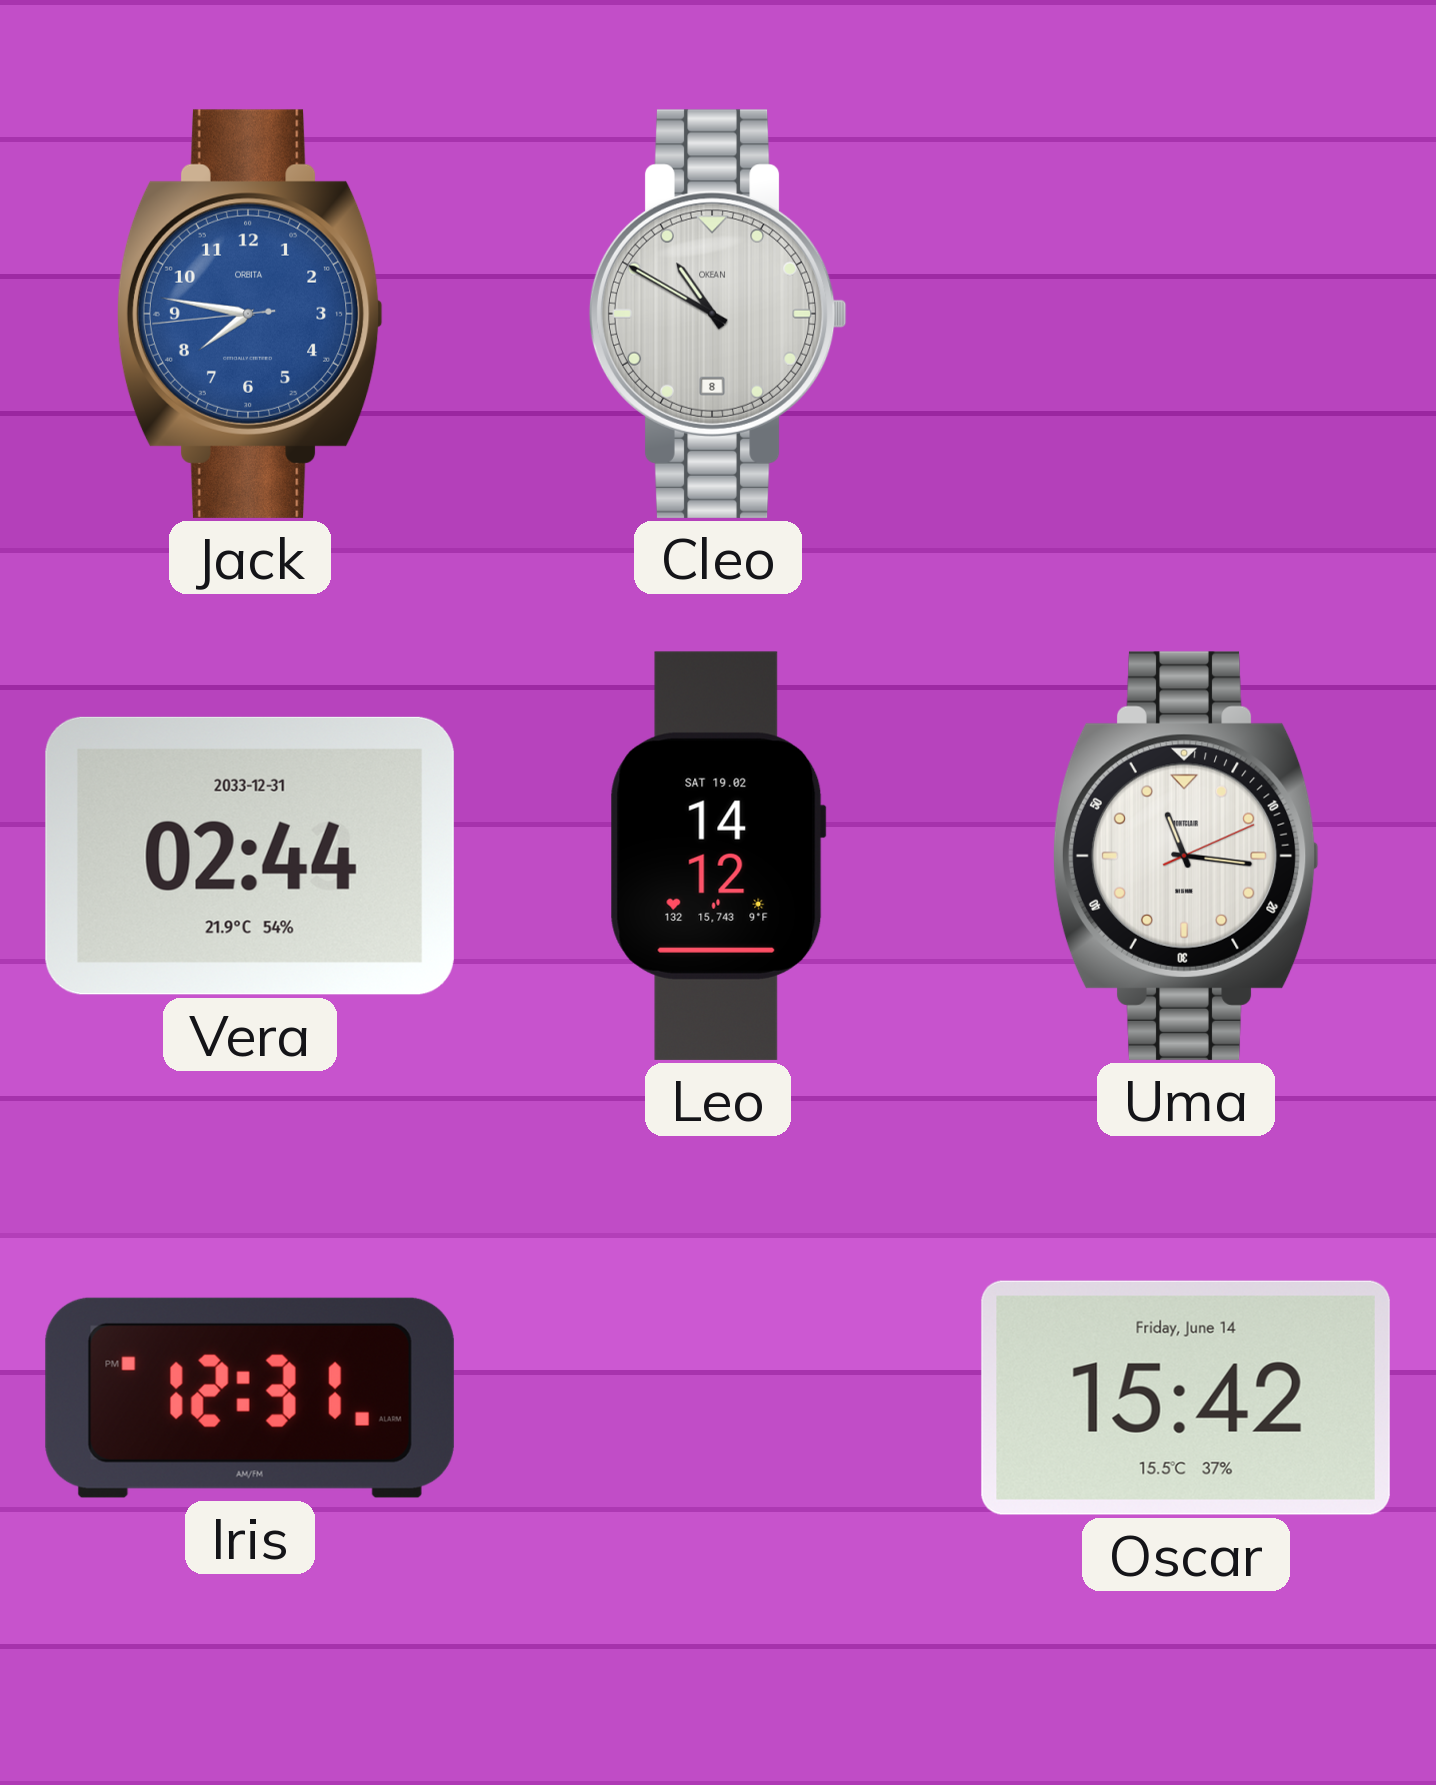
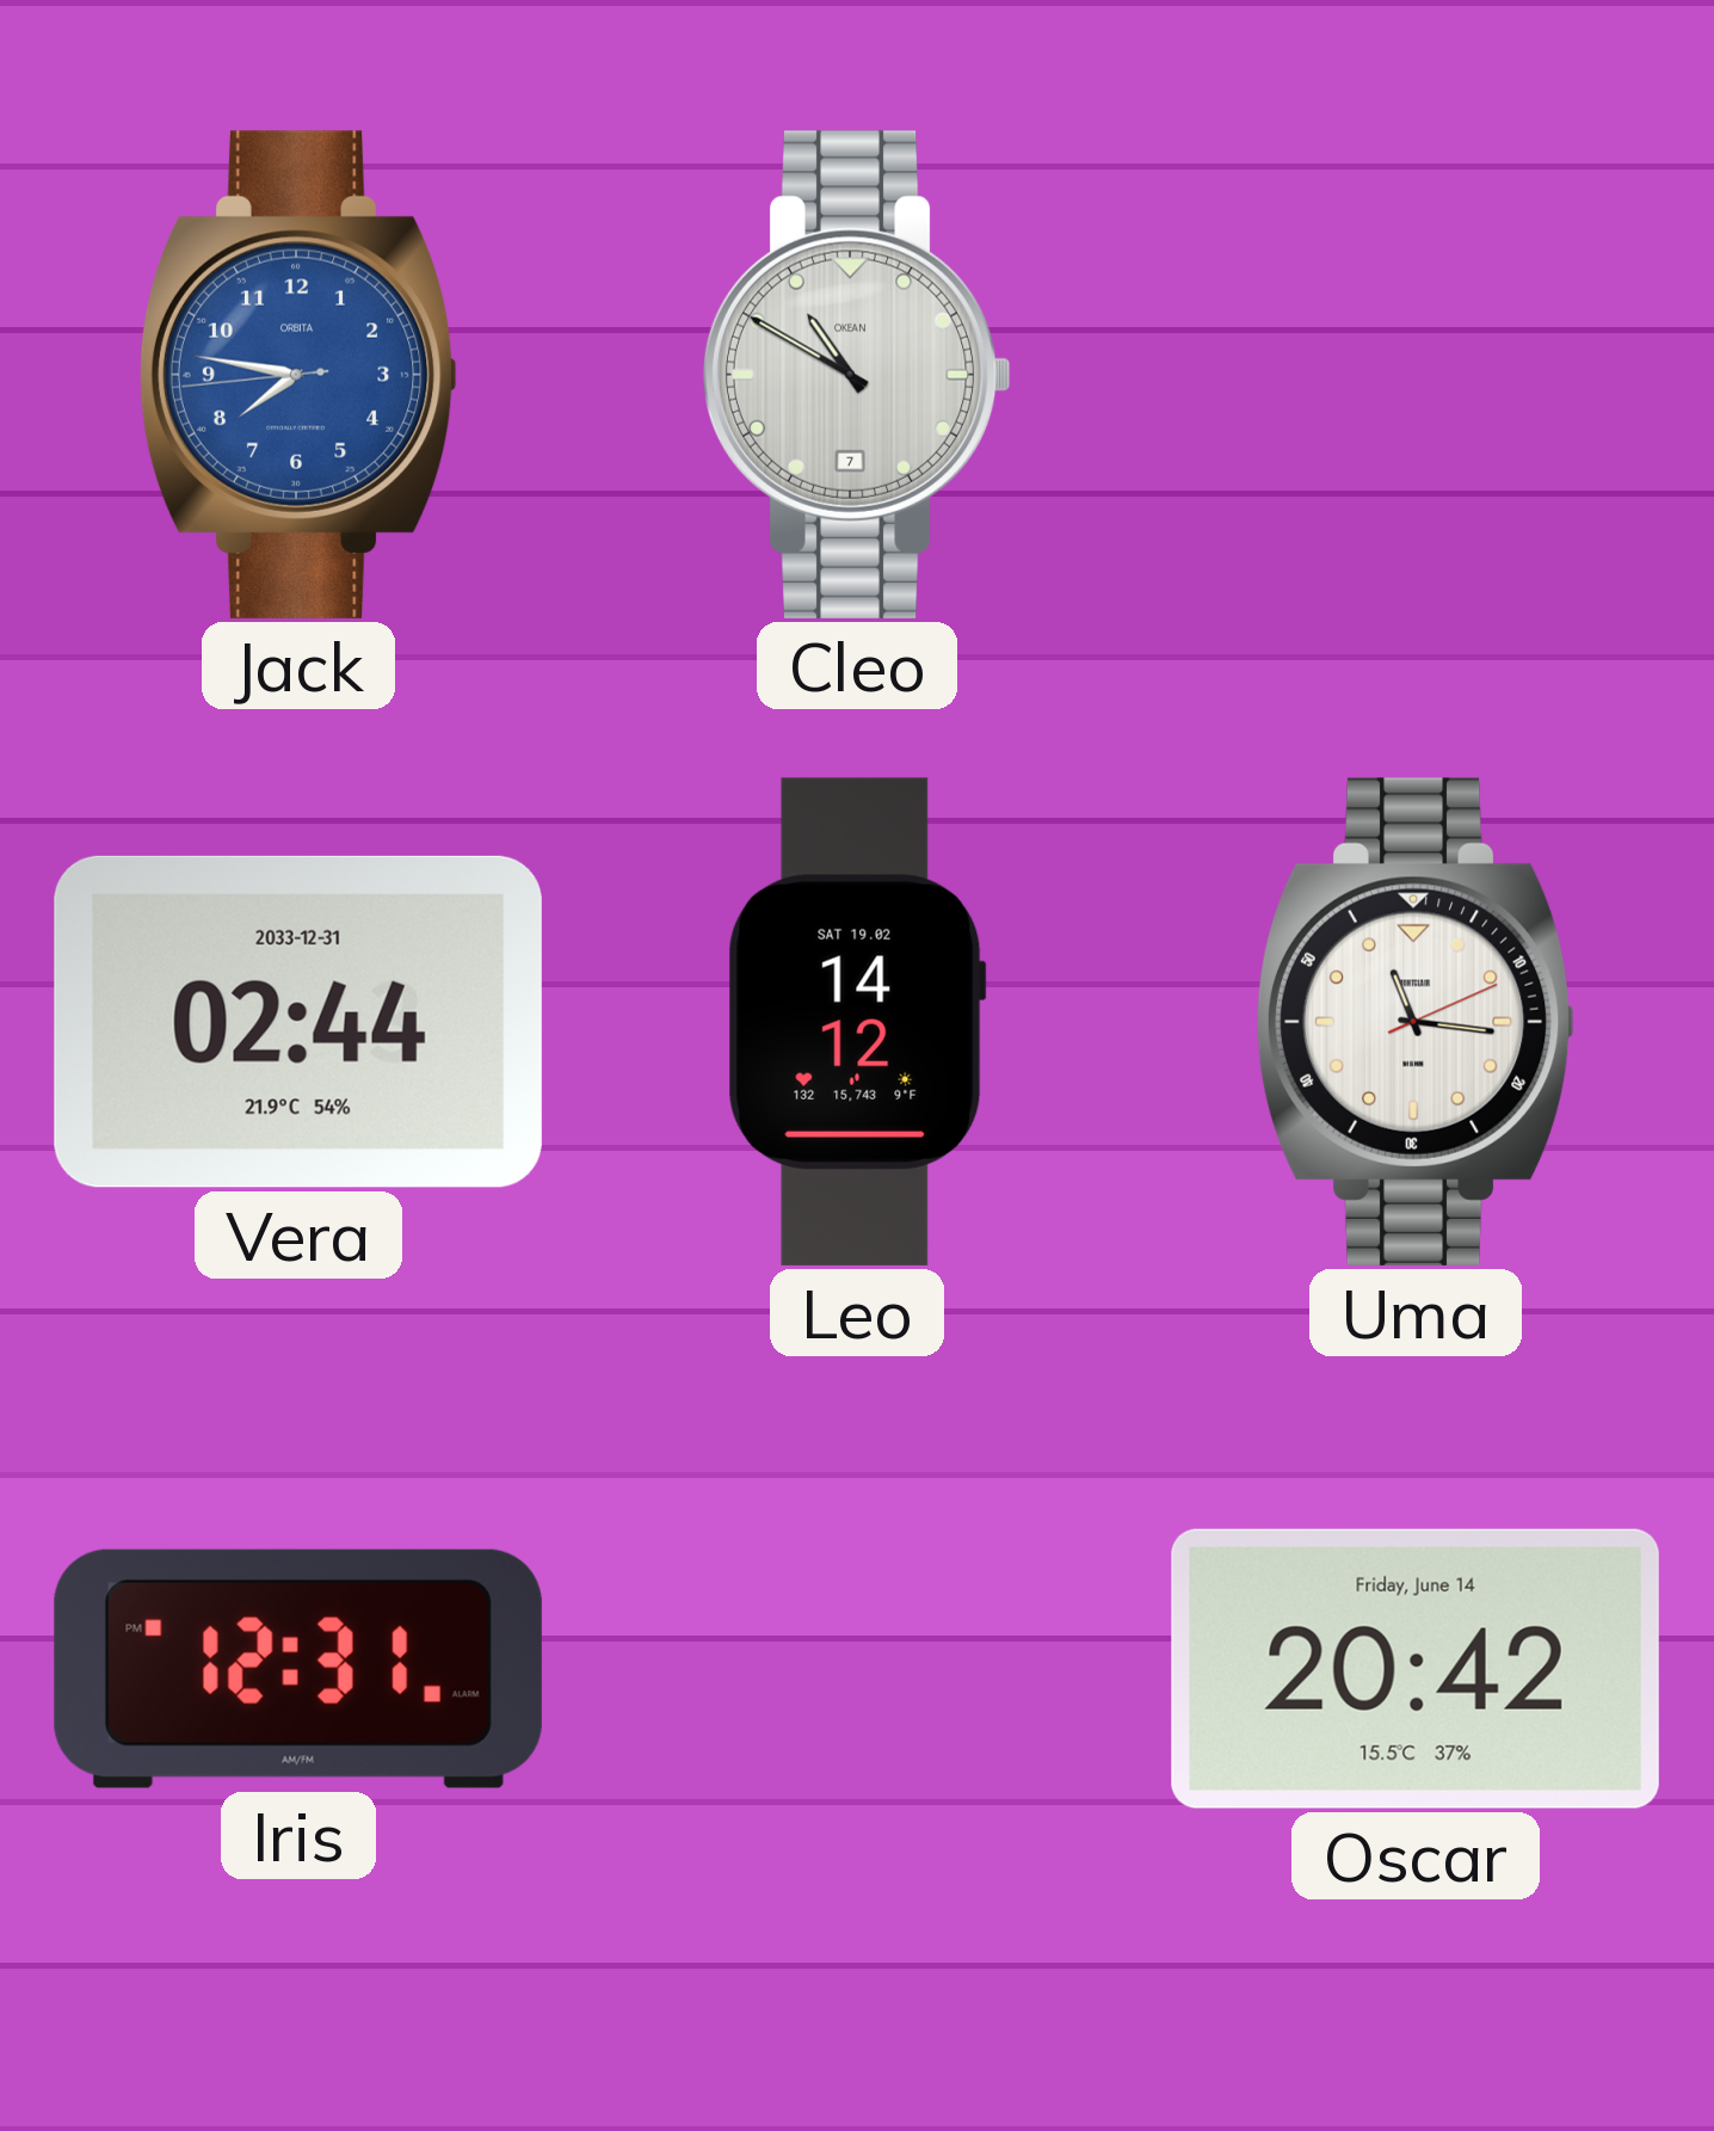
Cleo date: 8 -> 7
Oscar: 15:42 -> 20:42
